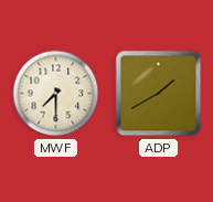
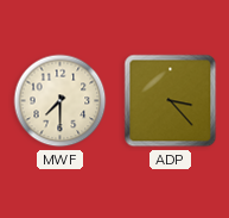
ADP: 1:40 -> 3:23
